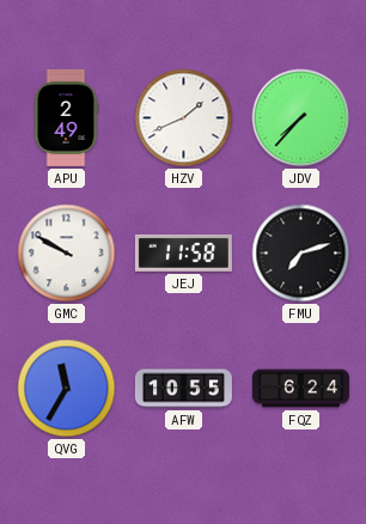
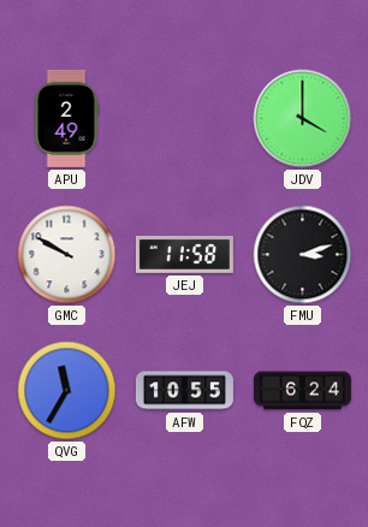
HZV: 1:41 -> none
JDV: 7:37 -> 4:00
FMU: 7:12 -> 3:12
